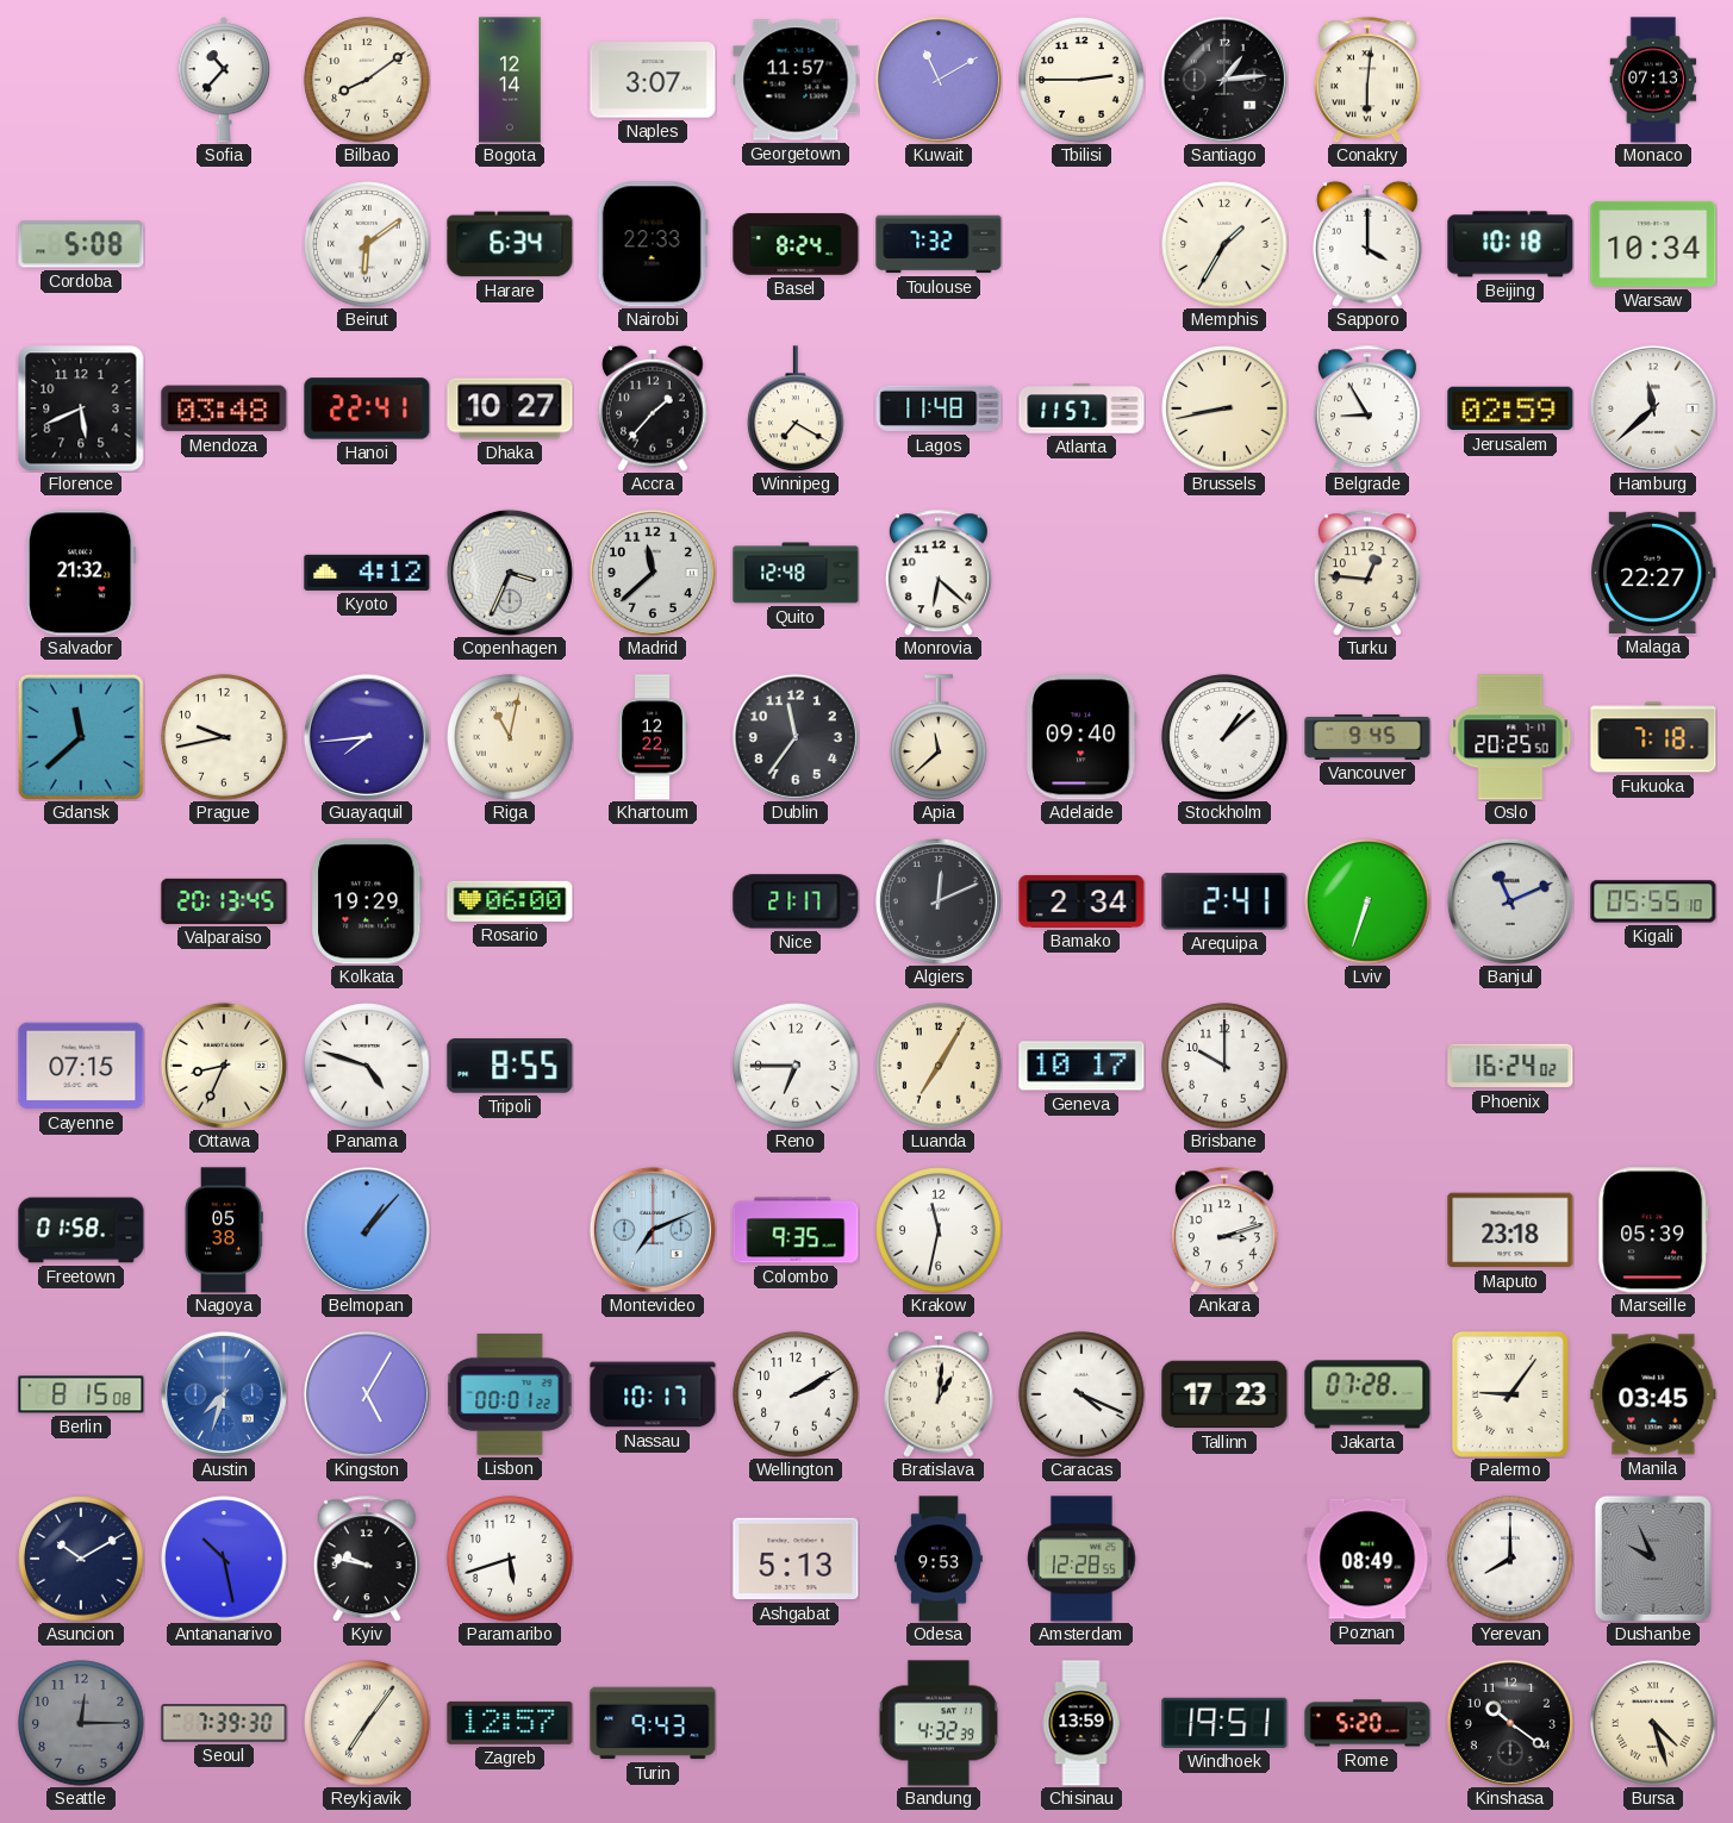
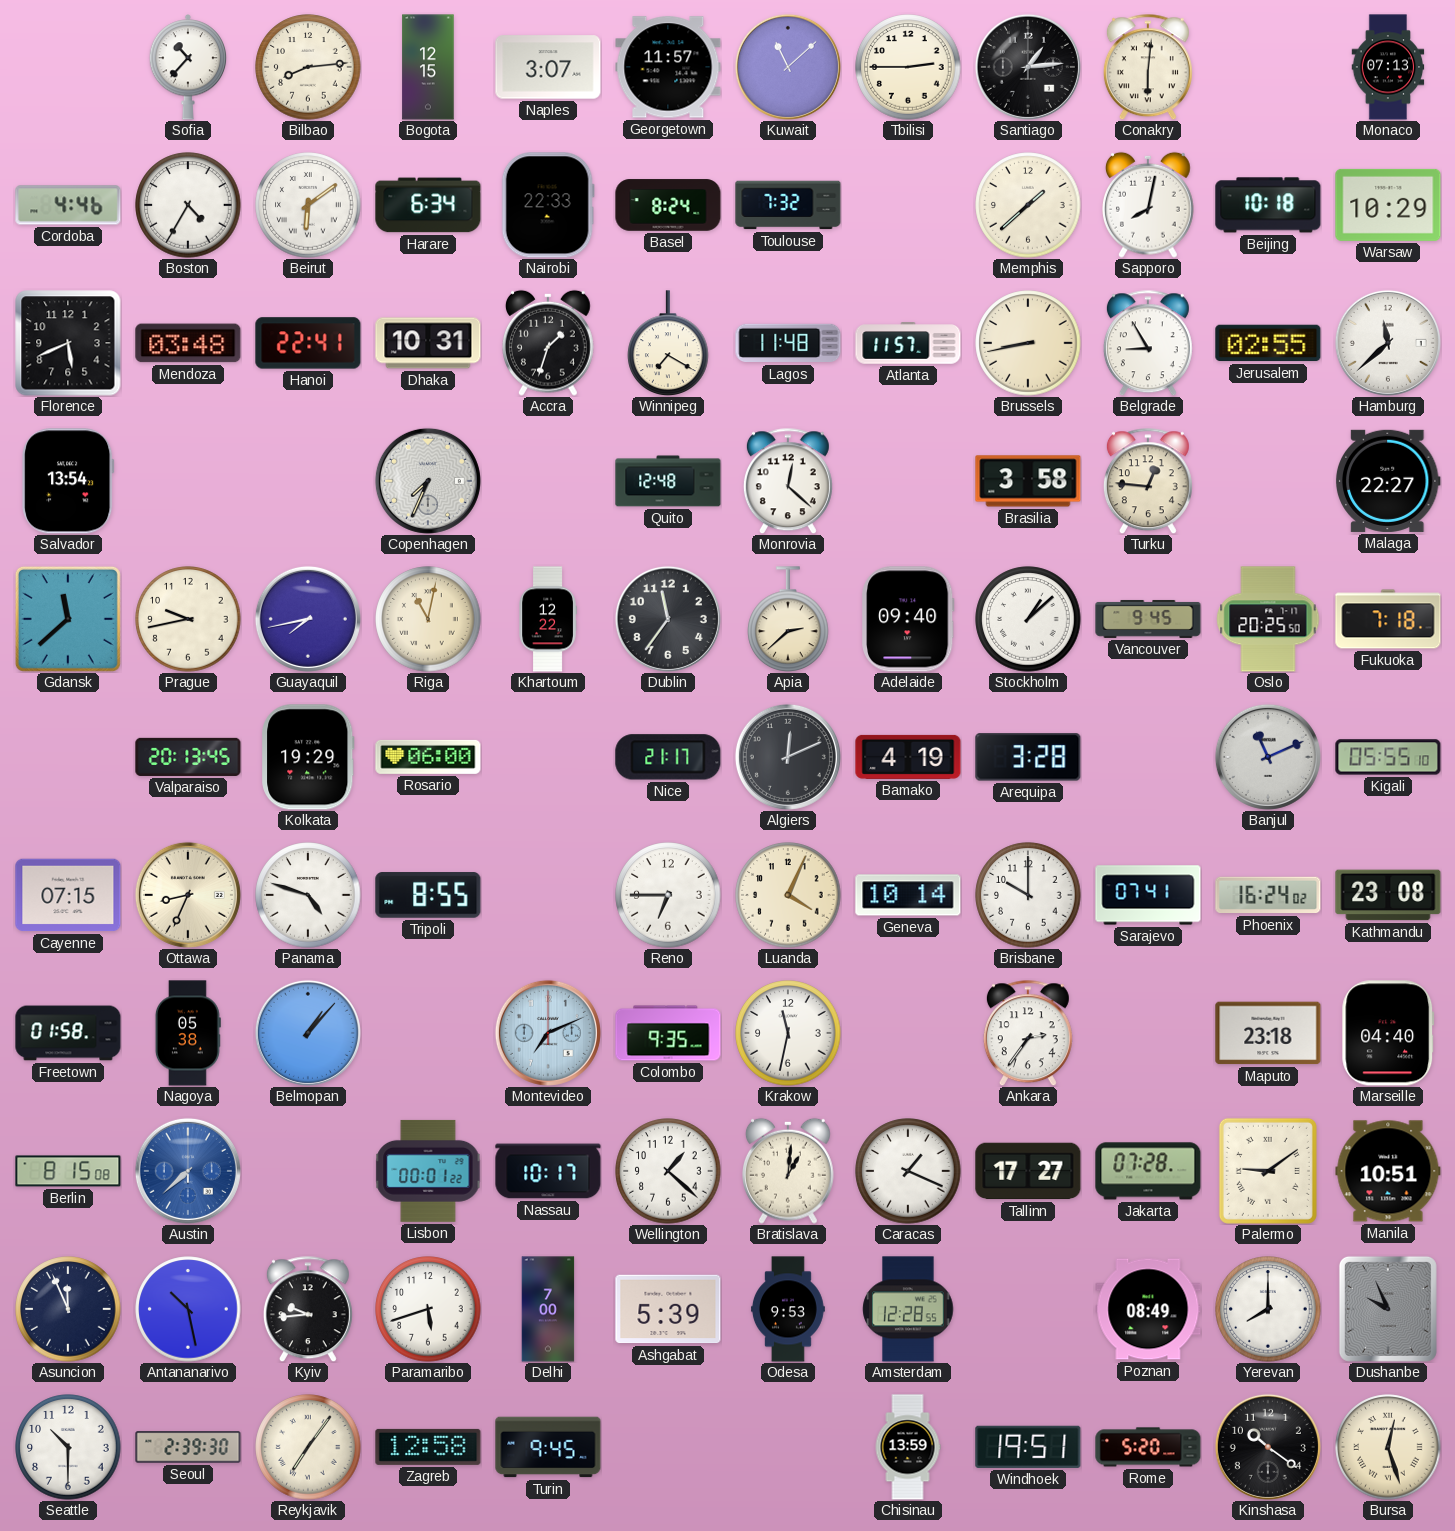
Bilbao: 8:09 -> 8:14
Bogota: 12:14 -> 12:15
Kuwait: 11:10 -> 11:08
Cordoba: 5:08 -> 4:46
Boston: none -> 4:35
Memphis: 1:35 -> 1:38
Sapporo: 4:00 -> 8:02
Warsaw: 10:34 -> 10:29
Dhaka: 10:27 -> 10:31
Accra: 1:37 -> 1:33
Jerusalem: 02:59 -> 02:55
Salvador: 21:32 -> 13:54
Kyoto: 4:12 -> none
Copenhagen: 3:34 -> 7:34
Madrid: 11:38 -> none
Monrovia: 6:22 -> 12:22
Brasilia: none -> 3:58
Guayaquil: 7:44 -> 7:43
Apia: 11:38 -> 2:38
Bamako: 2:34 -> 4:19
Arequipa: 2:41 -> 3:28
Lviv: 6:33 -> none
Luanda: 7:05 -> 4:04
Geneva: 10:17 -> 10:14
Sarajevo: none -> 07:41
Kathmandu: none -> 23:08
Ankara: 3:12 -> 2:36
Marseille: 05:39 -> 04:40
Austin: 7:33 -> 7:38
Kingston: 5:05 -> none
Wellington: 2:10 -> 1:22
Caracas: 4:19 -> 1:19
Tallinn: 17:23 -> 17:27
Palermo: 9:06 -> 9:09
Manila: 03:45 -> 10:51
Asuncion: 10:10 -> 11:56
Kyiv: 9:47 -> 9:44
Delhi: none -> 7:00
Ashgabat: 5:13 -> 5:39
Seattle: 12:15 -> 10:30
Seattle dial: grey -> white
Seoul: 7:39 -> 2:39
Zagreb: 12:57 -> 12:58
Turin: 9:43 -> 9:45
Bandung: 4:32 -> none
Bursa: 4:27 -> 12:27
